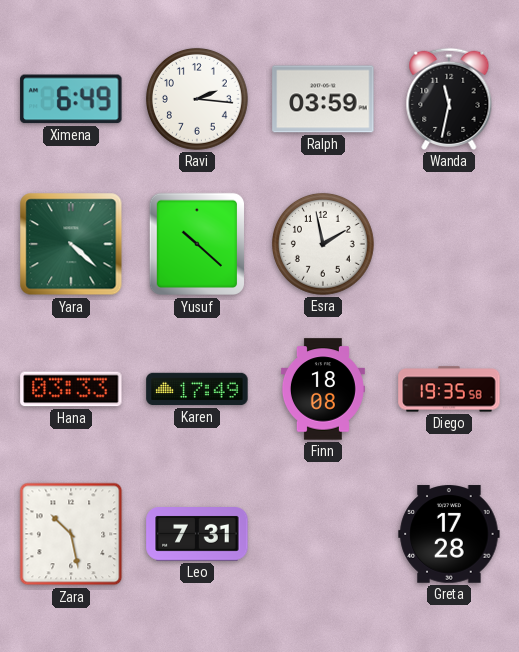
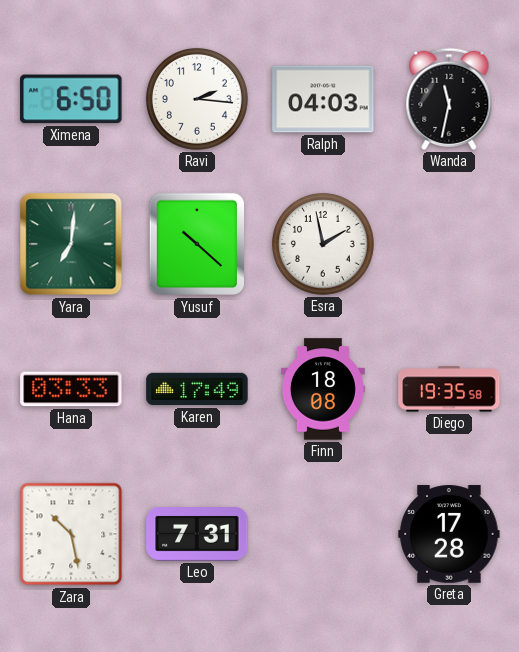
Ximena: 6:49 -> 6:50
Ralph: 03:59 -> 04:03
Yara: 4:22 -> 7:01
